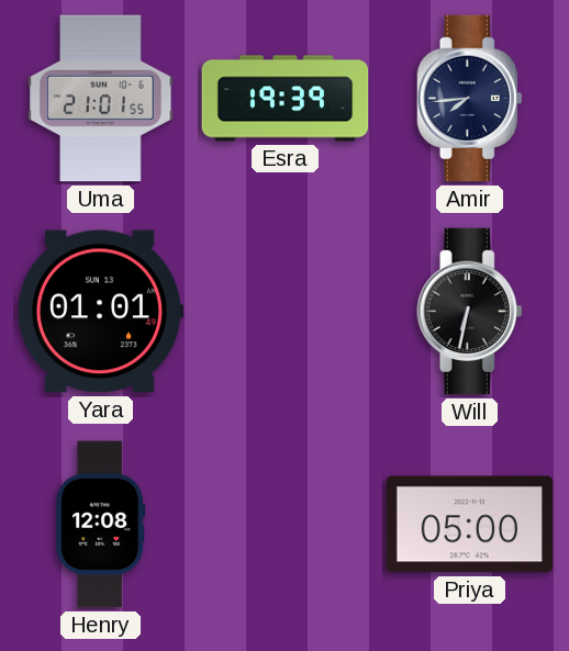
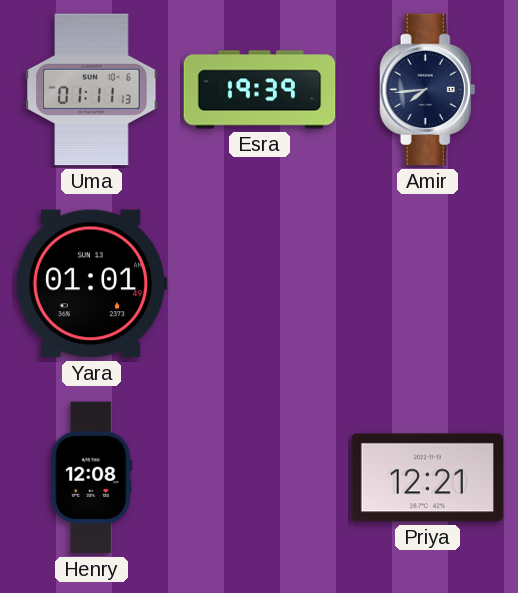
Uma: 21:01 -> 01:11
Will: 6:32 -> none
Priya: 05:00 -> 12:21
